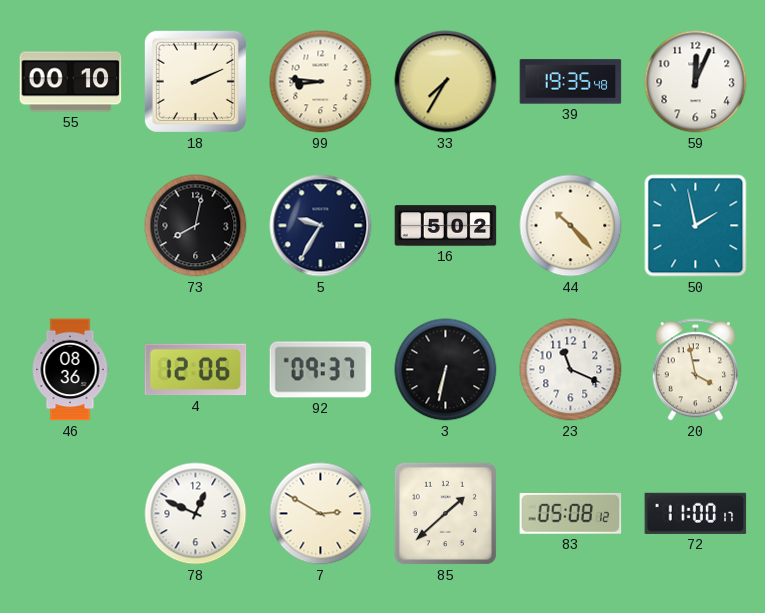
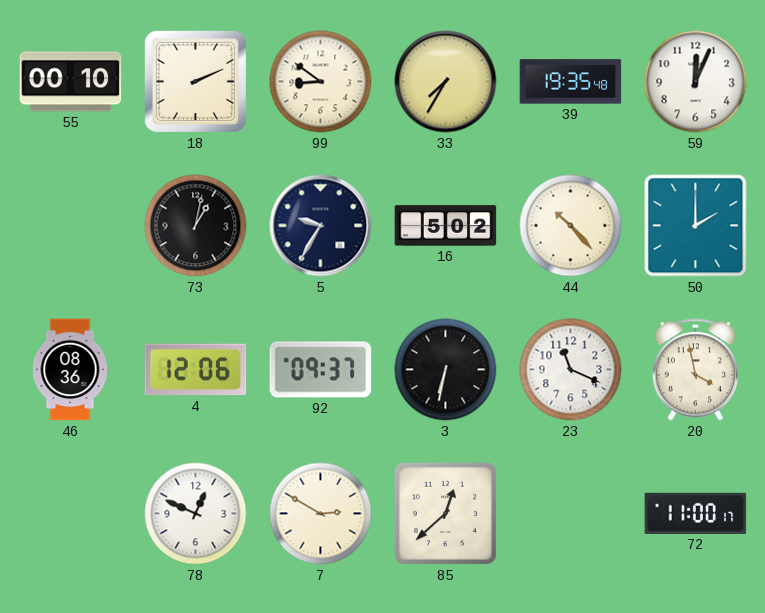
99: 8:46 -> 8:51
73: 8:02 -> 1:02
50: 1:58 -> 2:00
85: 1:38 -> 12:38
83: 05:08 -> none
